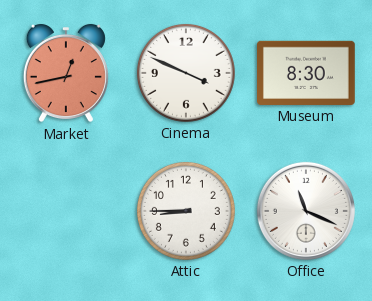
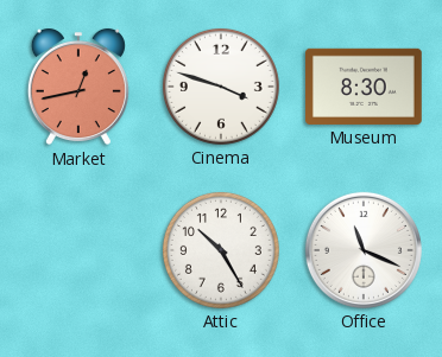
Cinema: 3:49 -> 3:48
Attic: 8:45 -> 10:25
